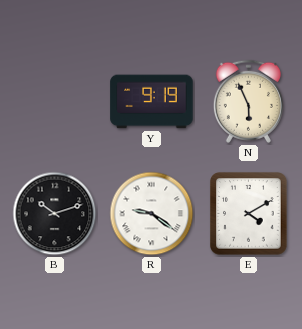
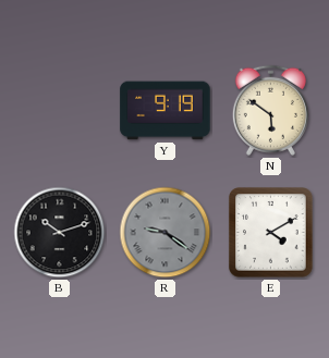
N: 5:56 -> 5:51
R dial: white -> grey
